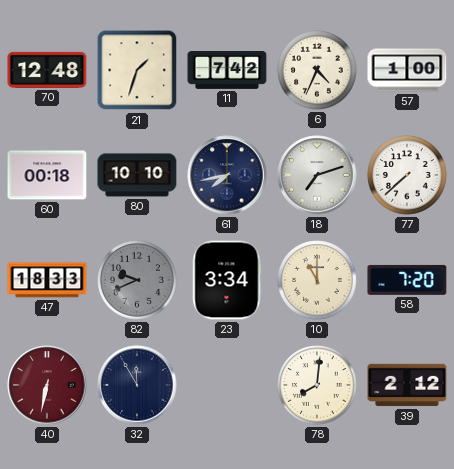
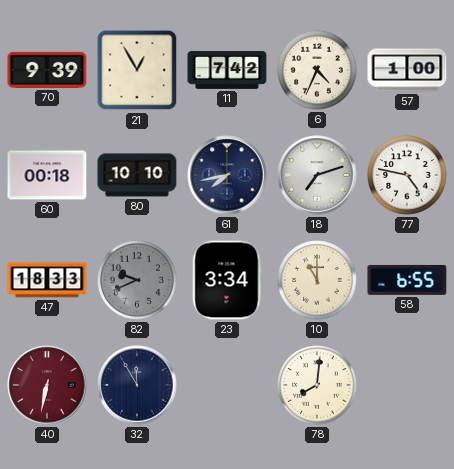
70: 12:48 -> 9:39
21: 1:33 -> 12:55
77: 7:38 -> 4:47
58: 7:20 -> 6:55
39: 2:12 -> none
